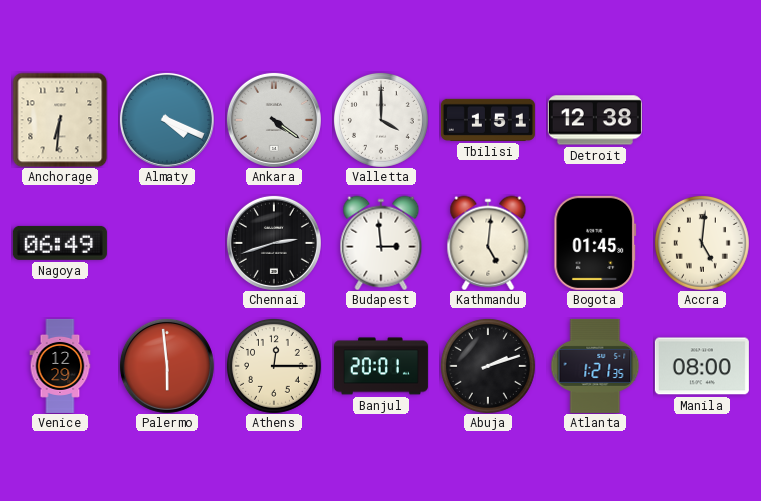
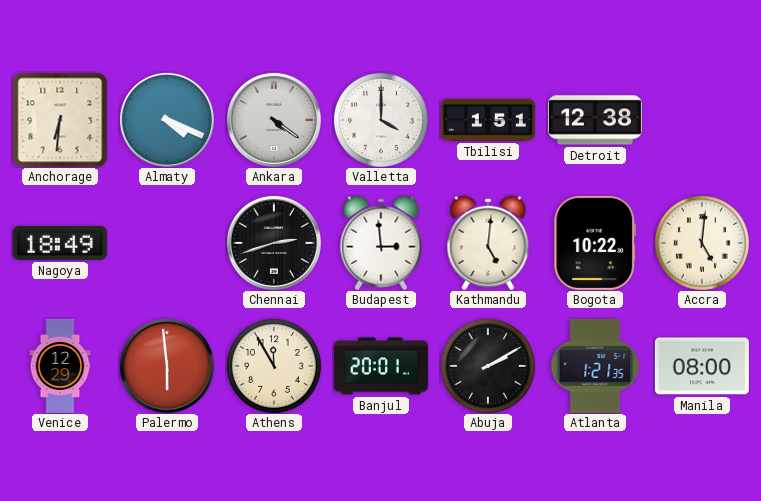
Nagoya: 06:49 -> 18:49
Bogota: 01:45 -> 10:22
Athens: 12:15 -> 11:55
Abuja: 2:12 -> 2:10
